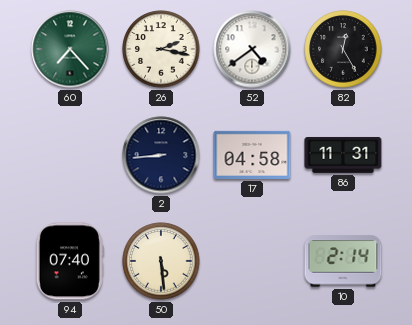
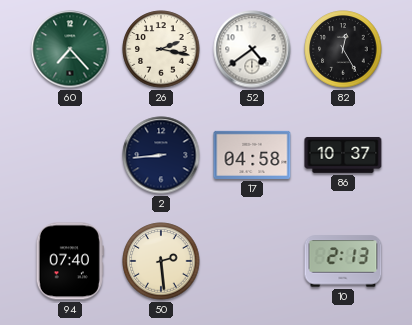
86: 11:31 -> 10:37
50: 5:29 -> 2:29
10: 2:14 -> 2:13
